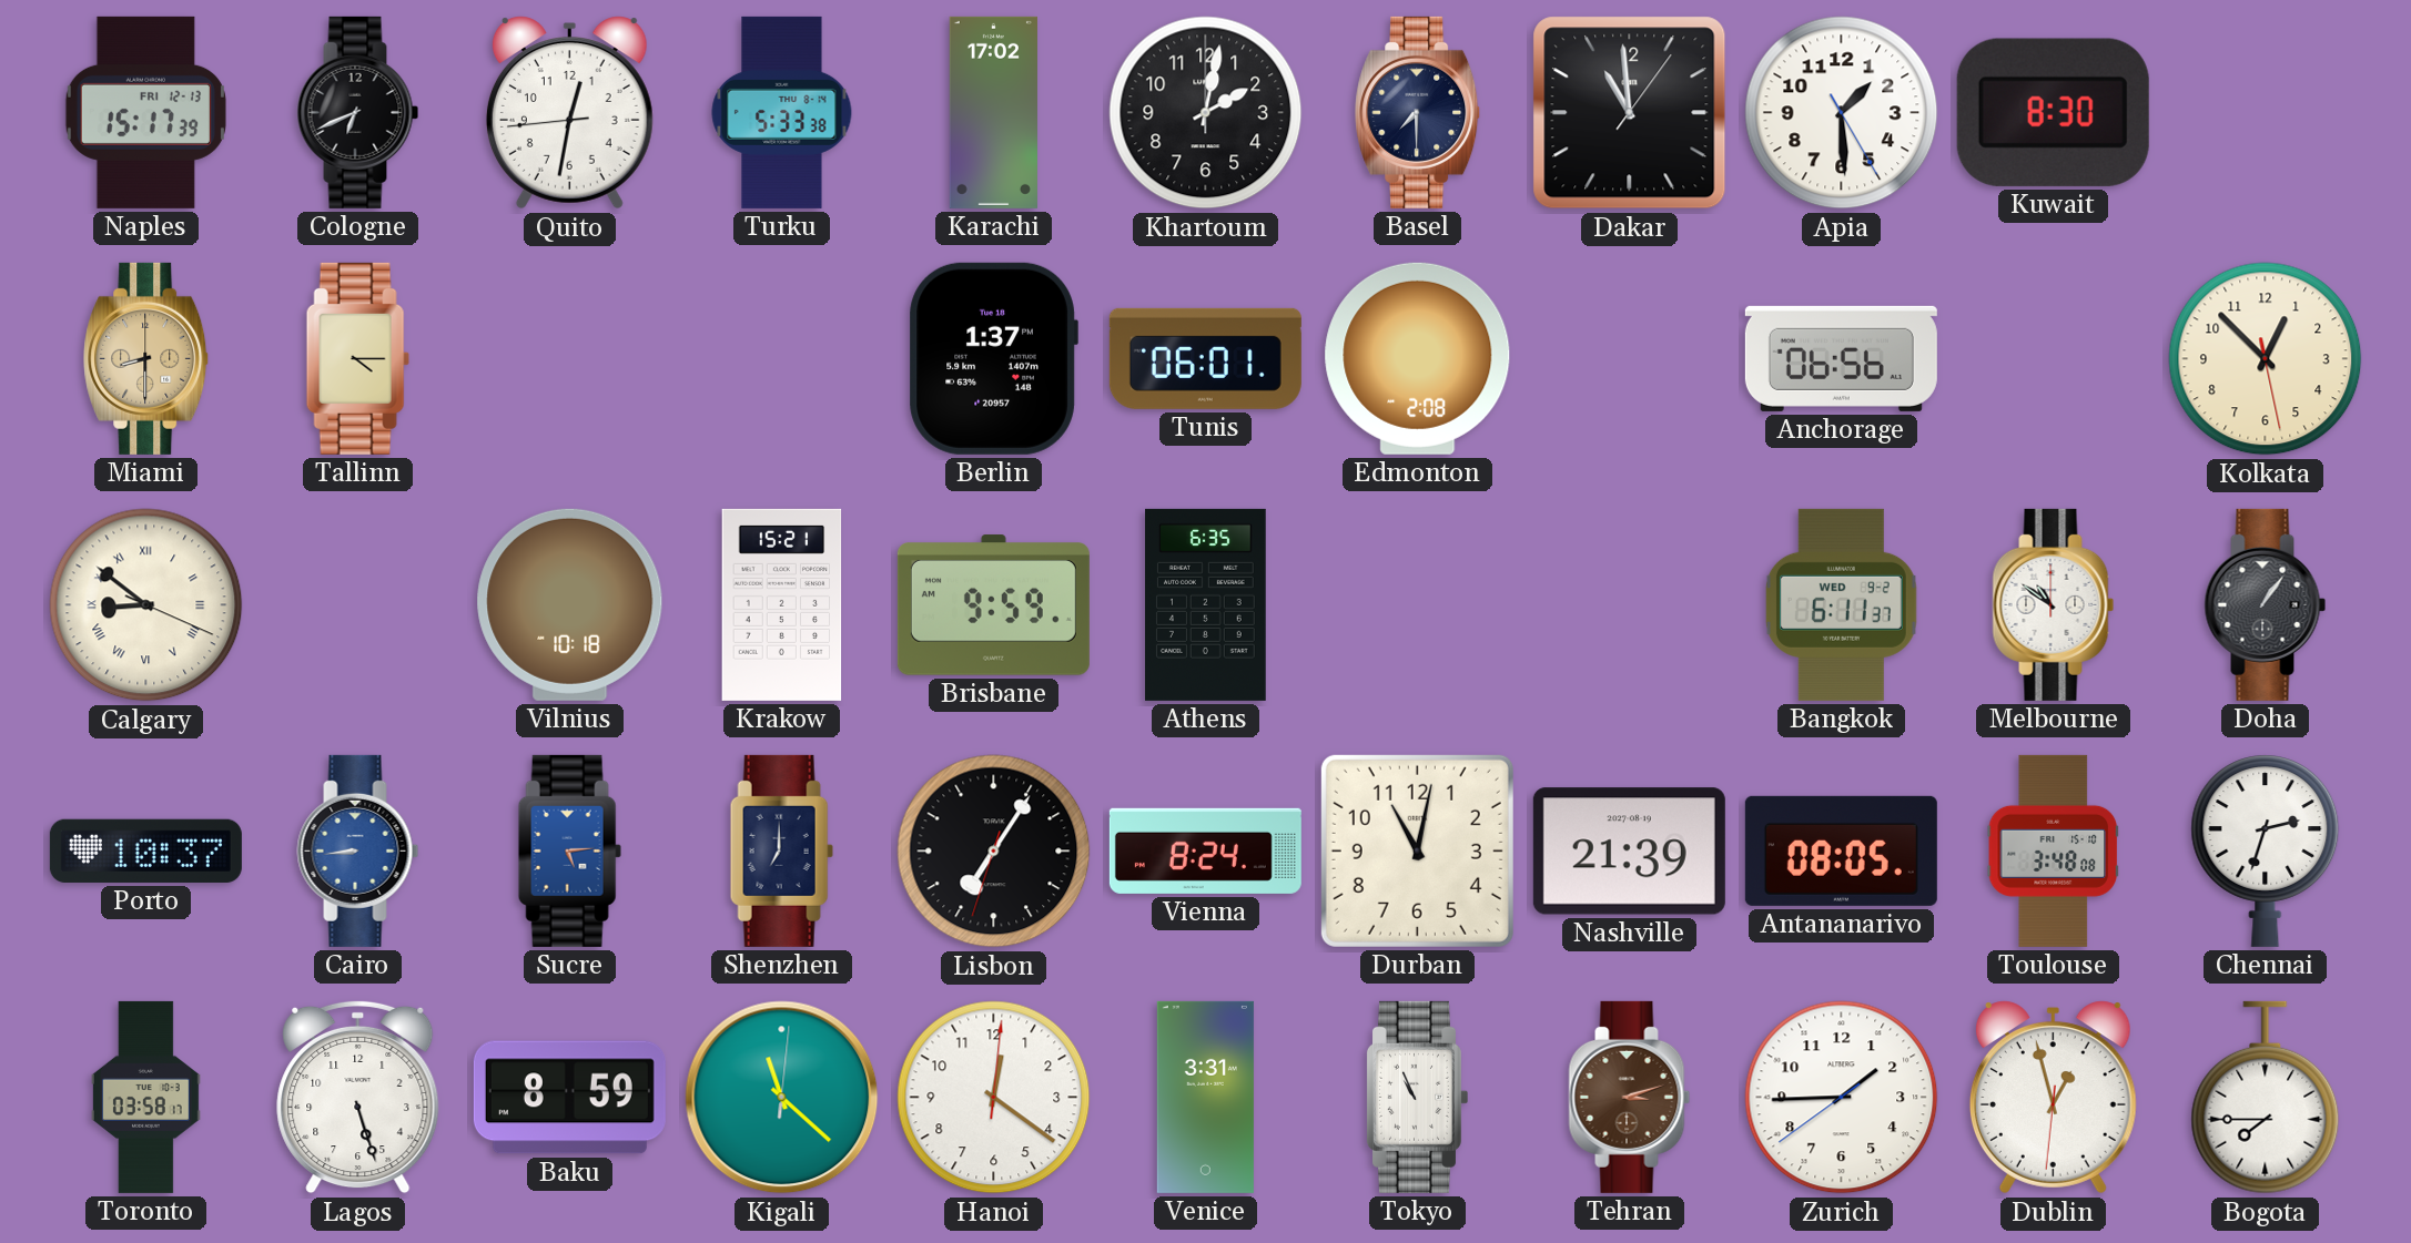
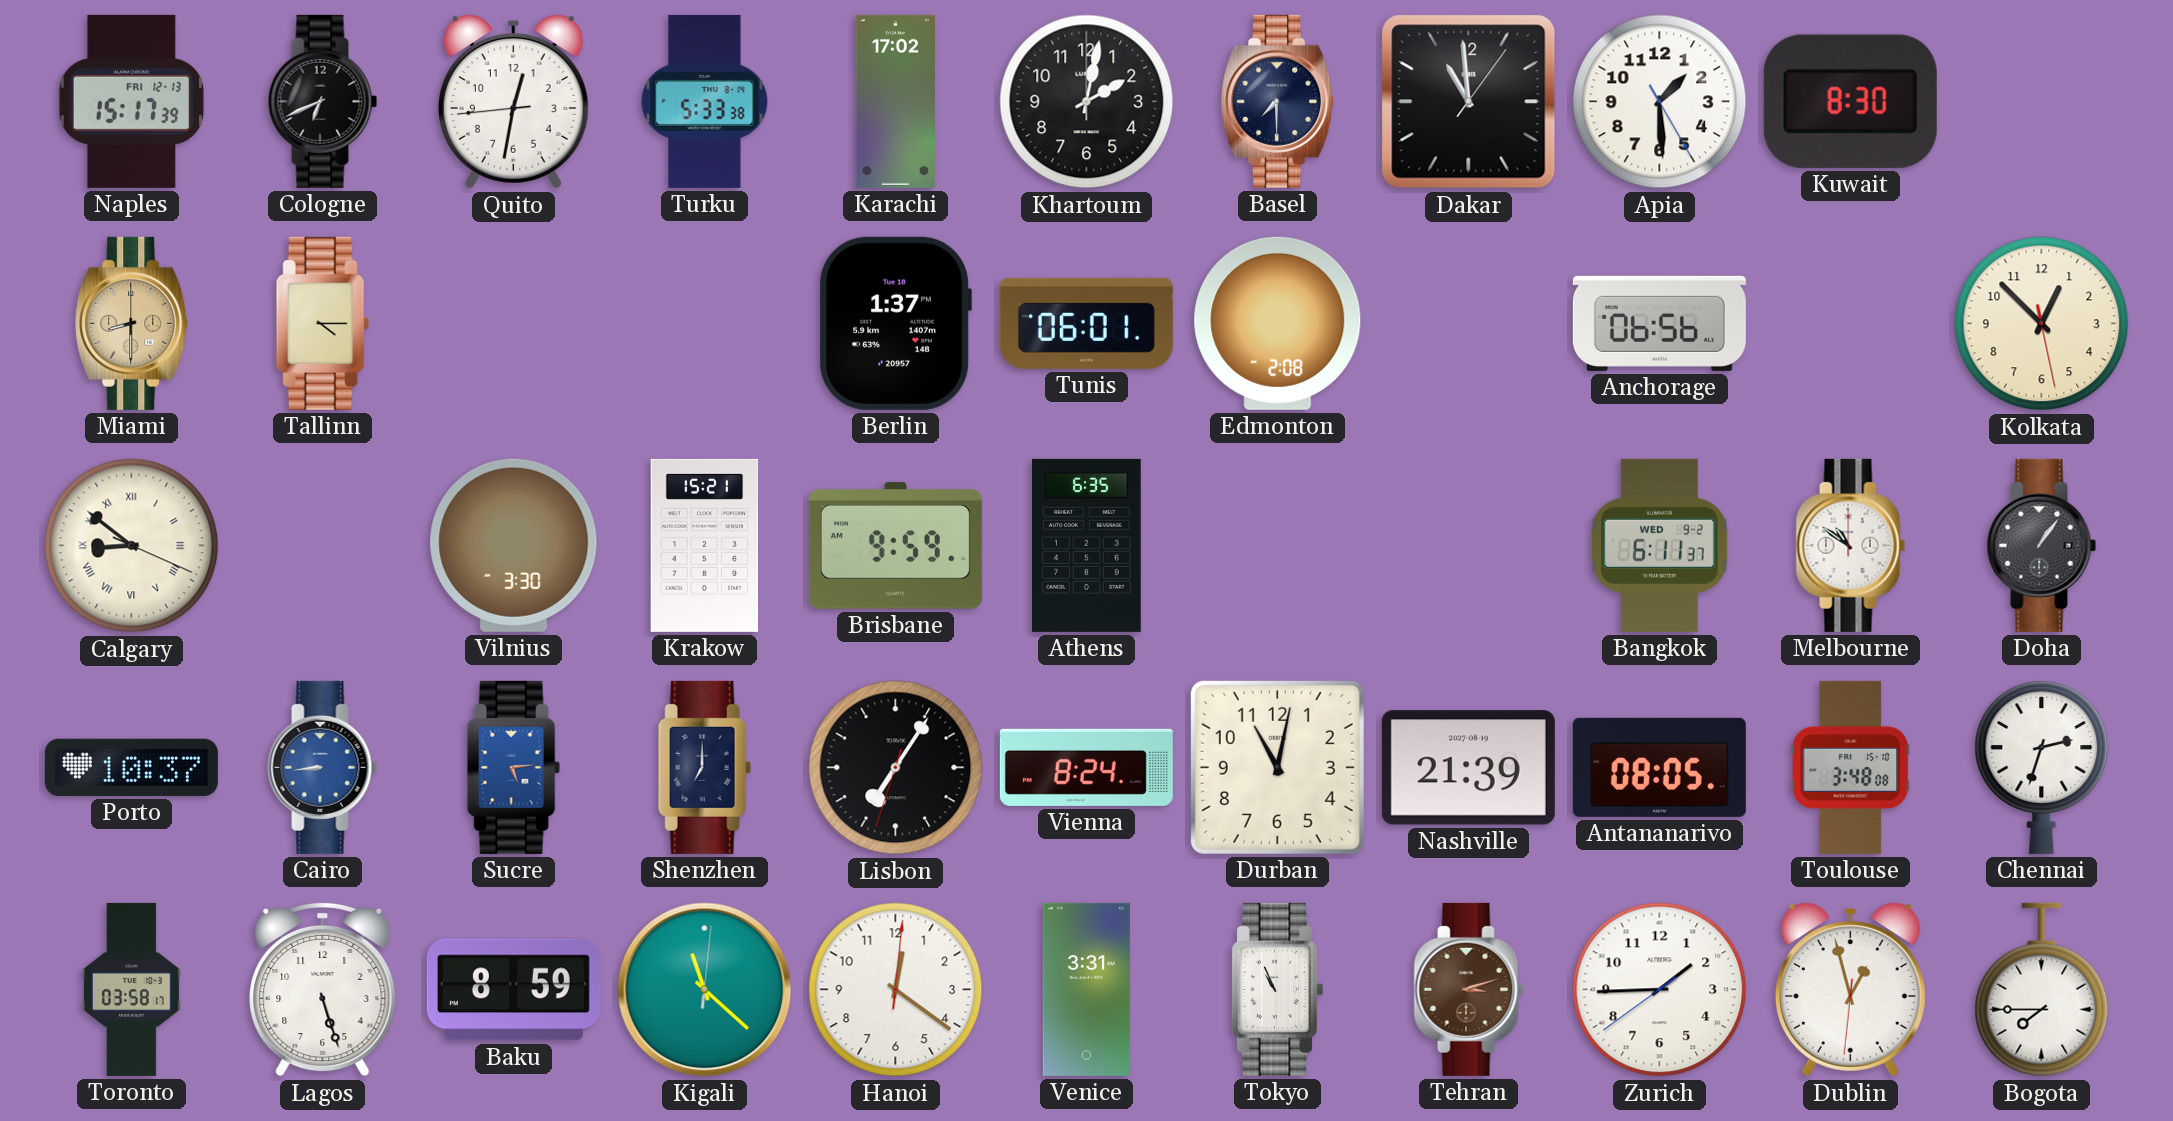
Vilnius: 10:18 -> 3:30
